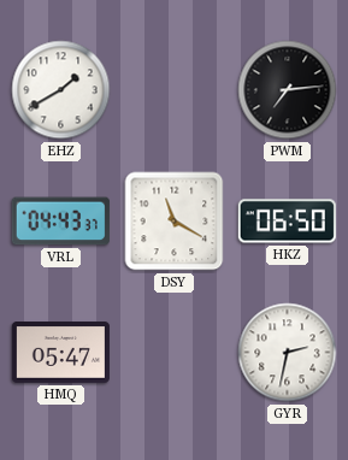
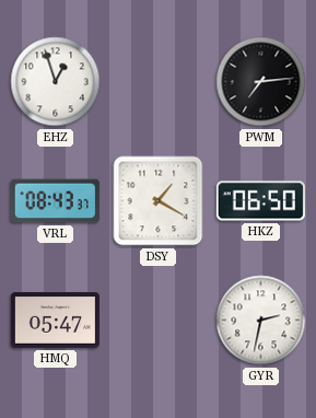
EHZ: 1:40 -> 12:57
VRL: 04:43 -> 08:43
DSY: 11:20 -> 1:20
